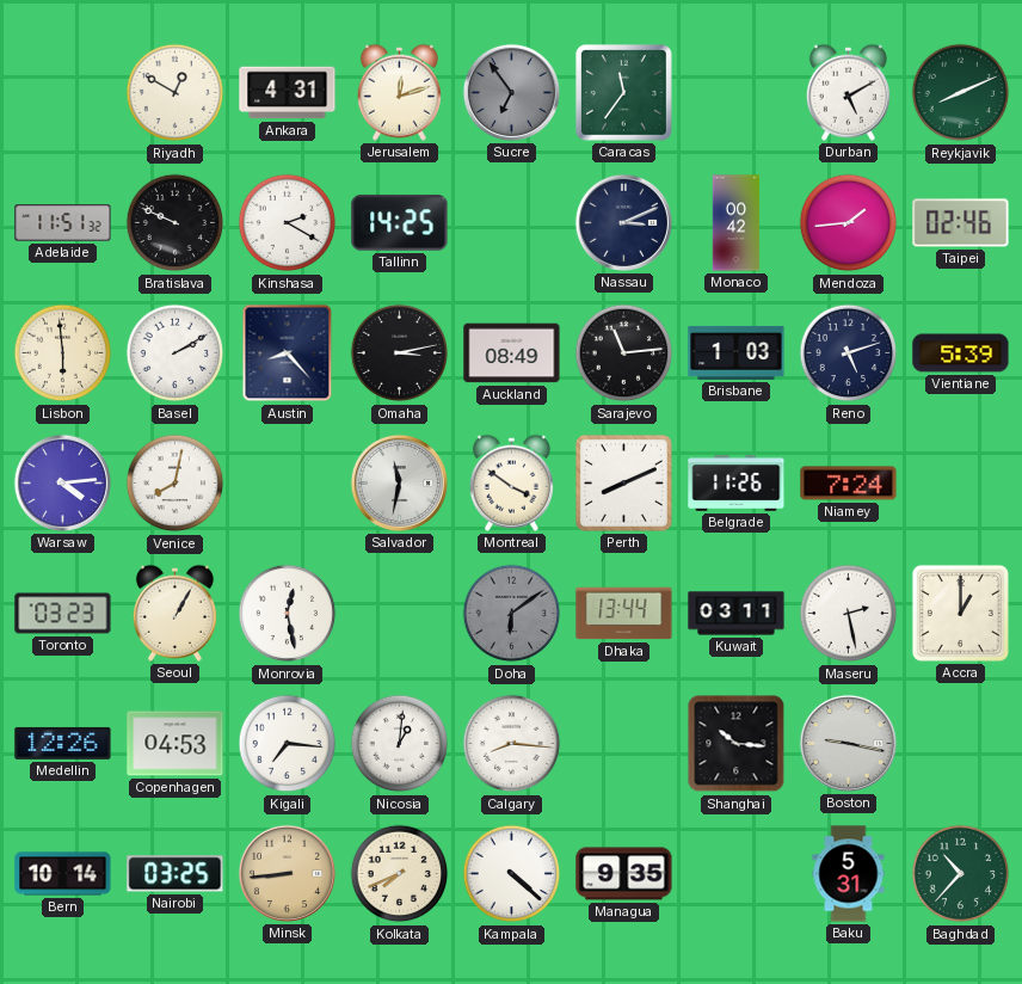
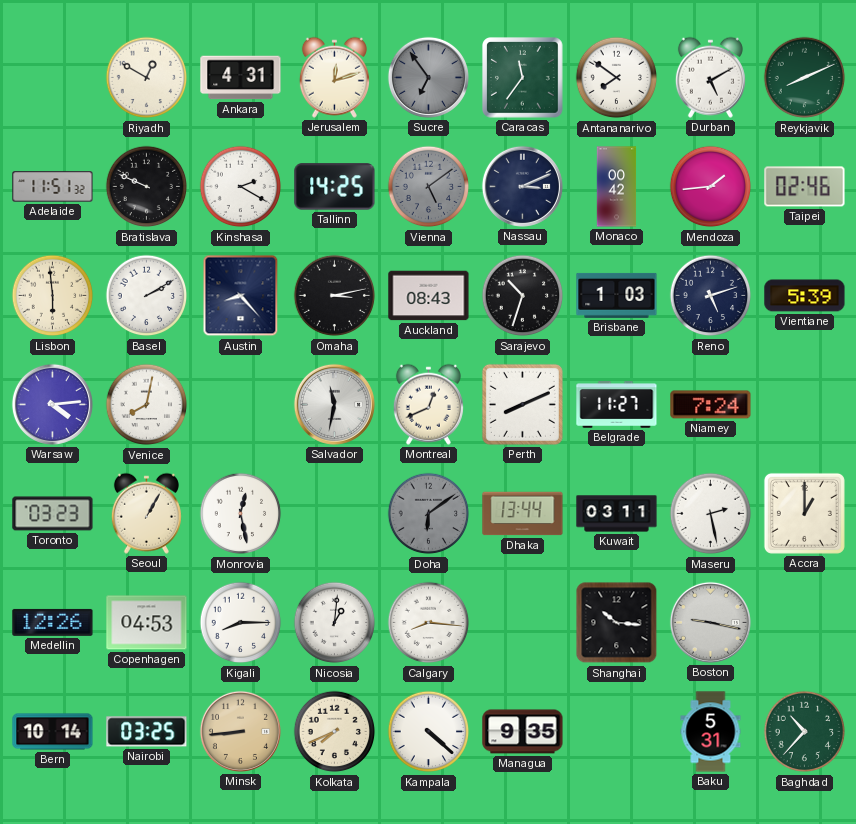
Antananarivo: none -> 7:51
Vienna: none -> 5:09
Auckland: 08:49 -> 08:43
Sarajevo: 11:14 -> 10:33
Montreal: 3:51 -> 12:41
Belgrade: 11:26 -> 11:27
Kigali: 7:16 -> 8:15
